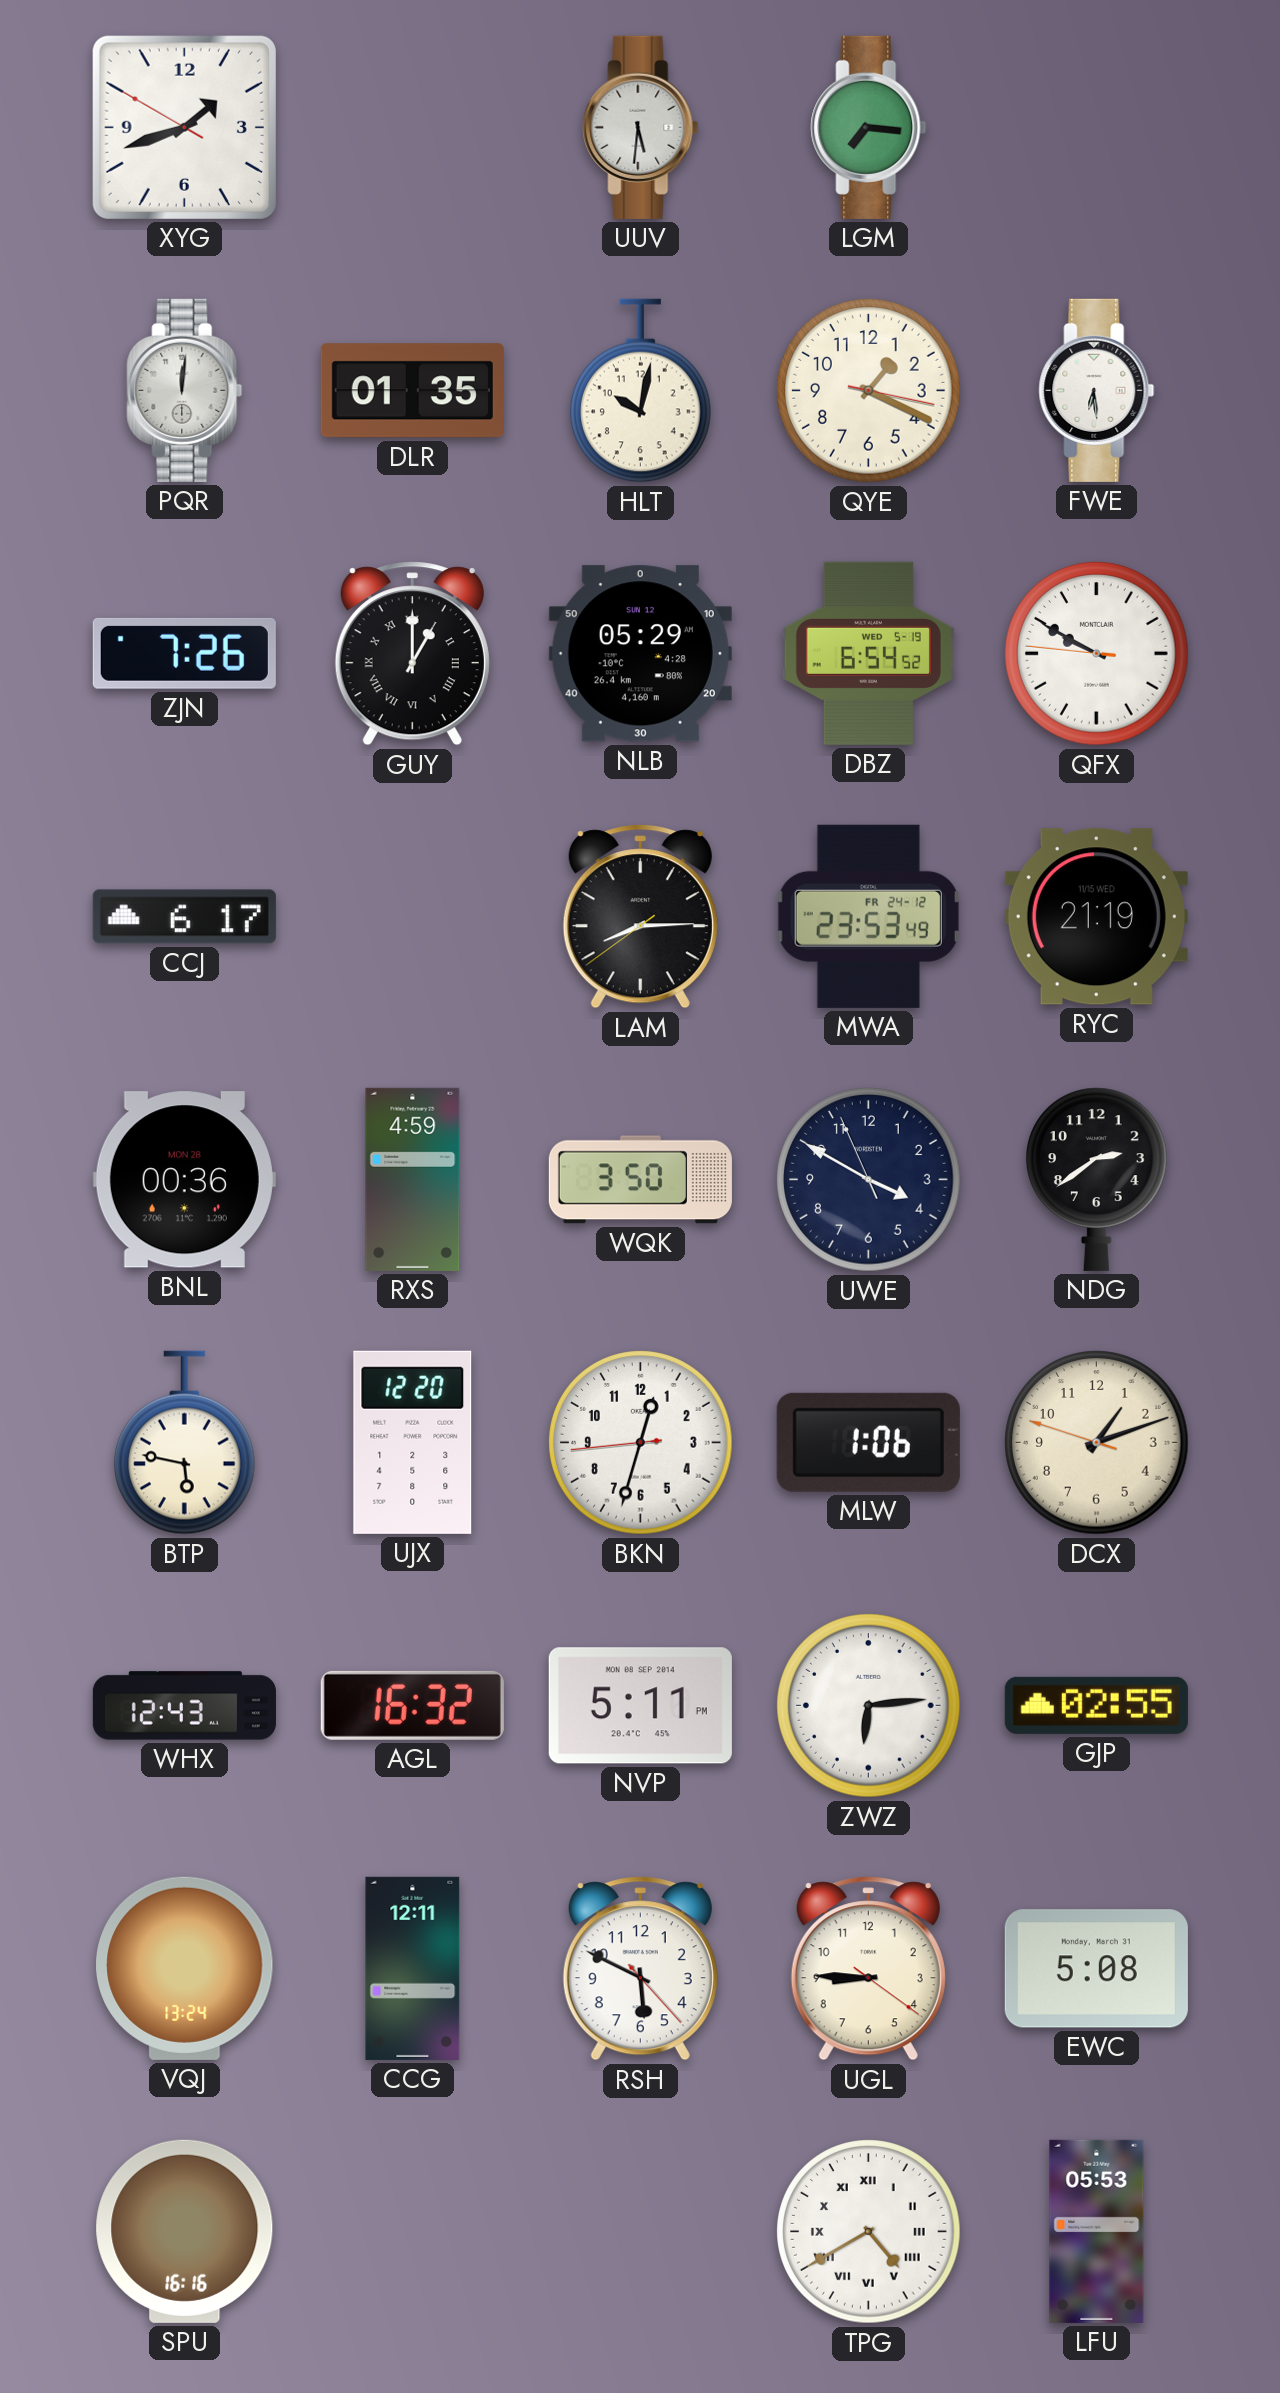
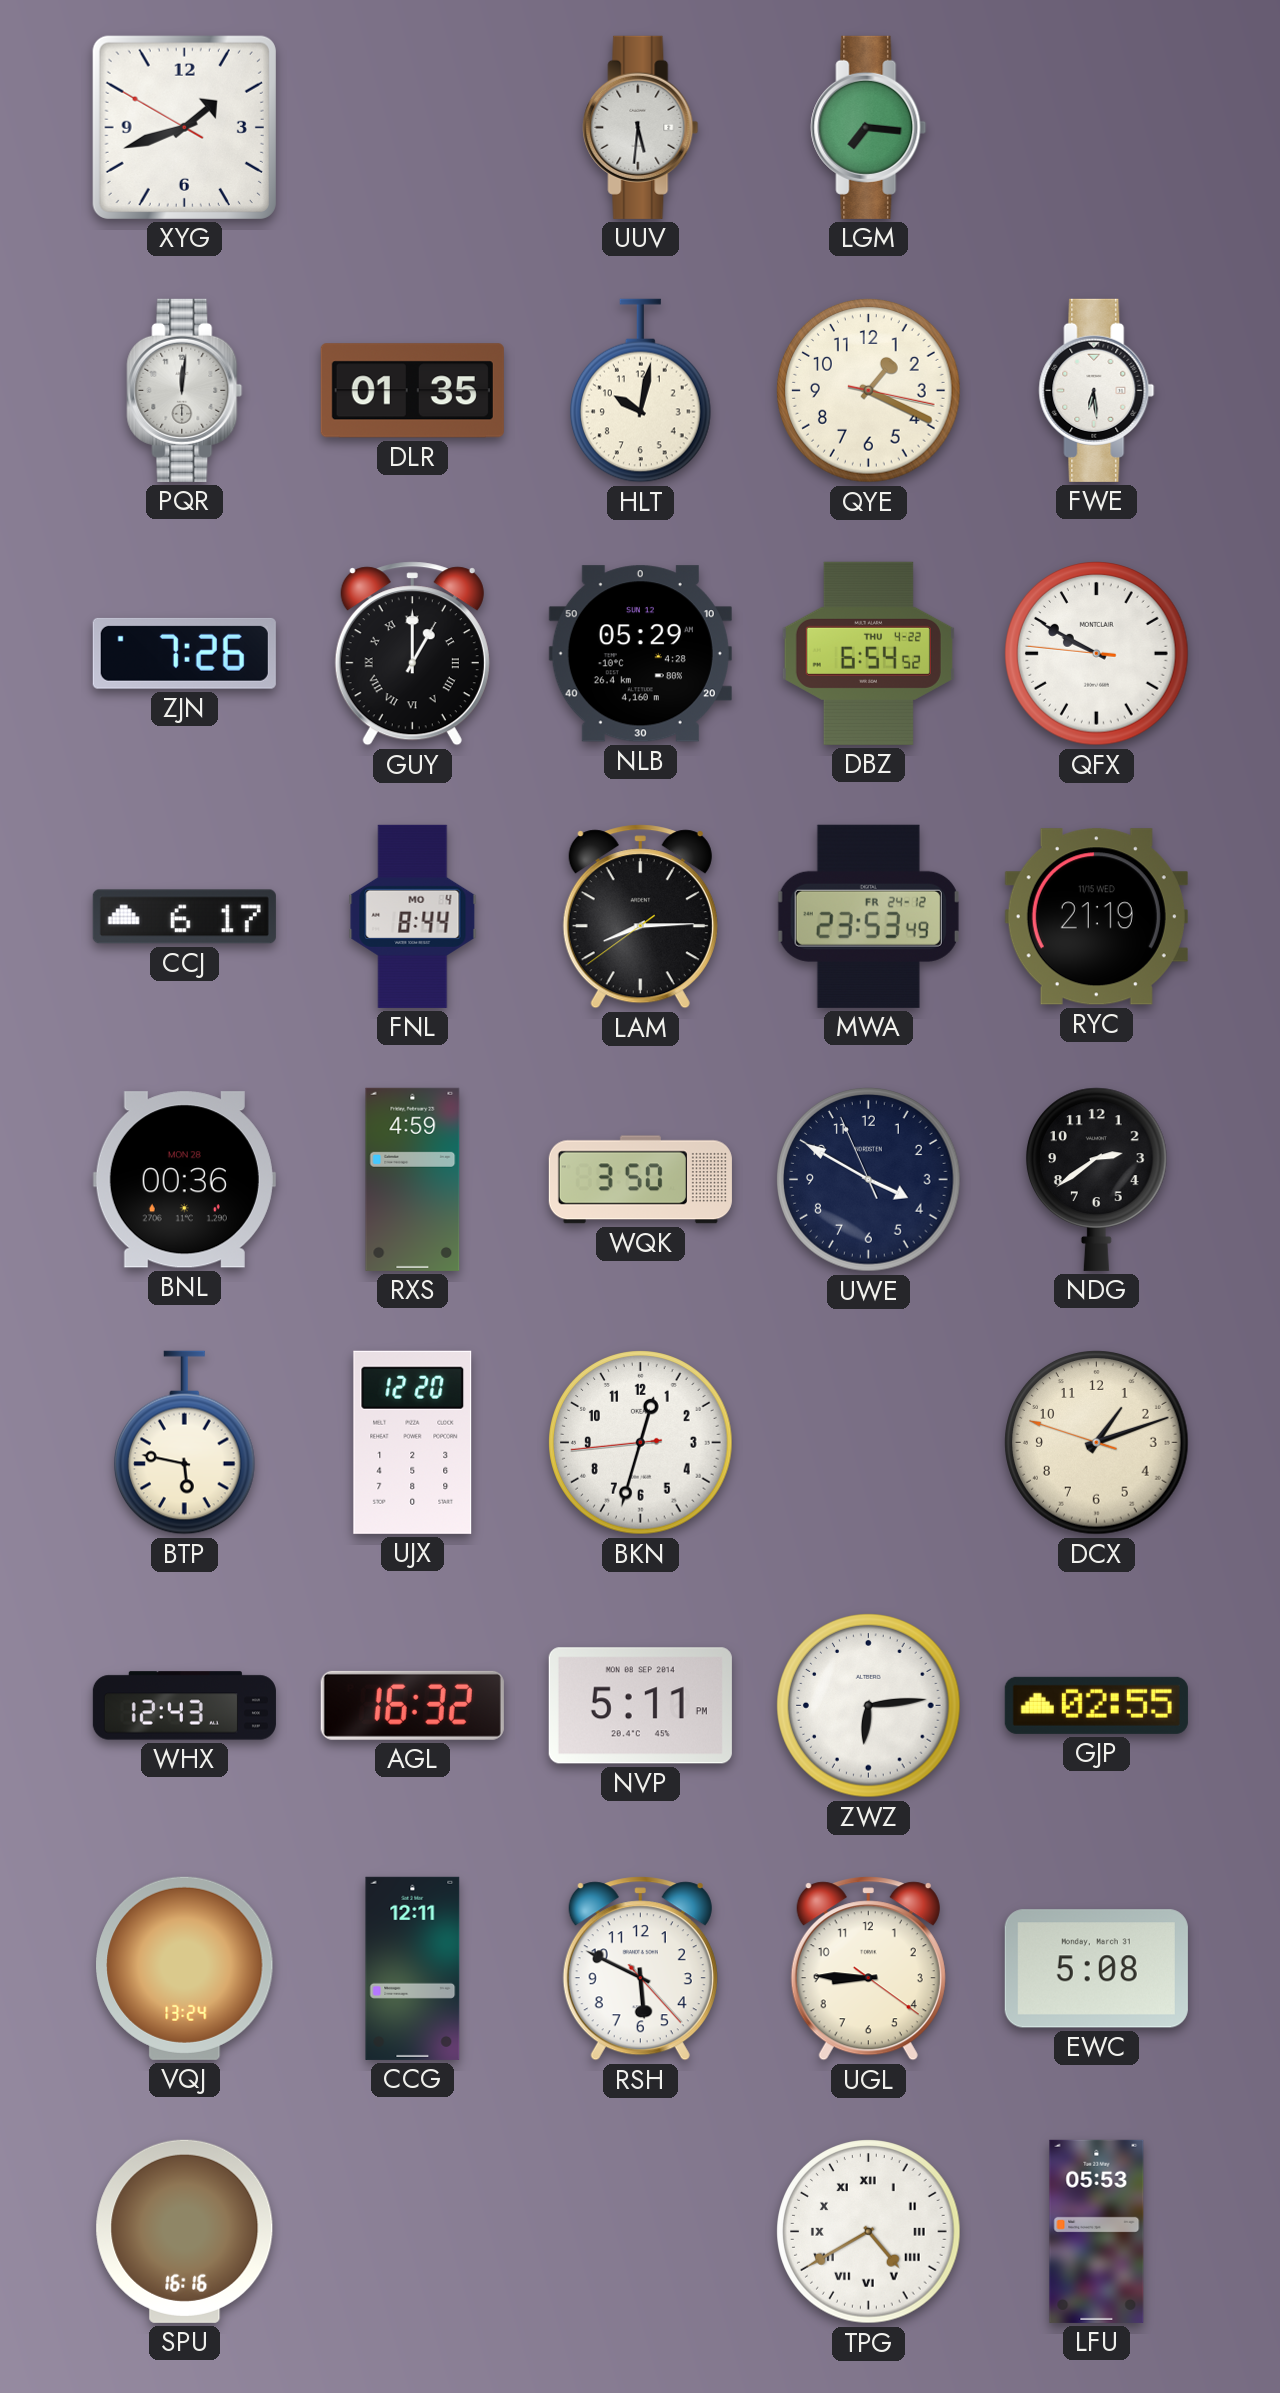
DBZ date: WED 5-19 -> THU 4-22
FNL: none -> 8:44
MLW: 1:06 -> none
